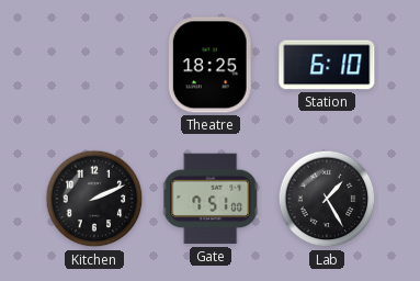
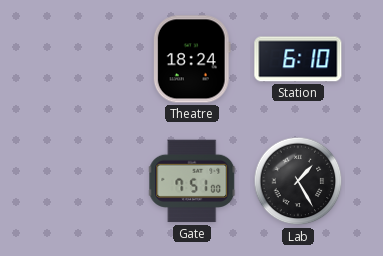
Theatre: 18:25 -> 18:24
Kitchen: 2:11 -> none
